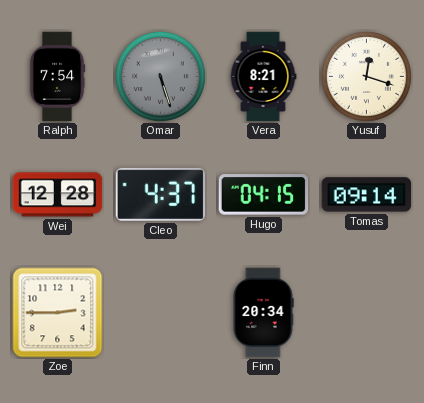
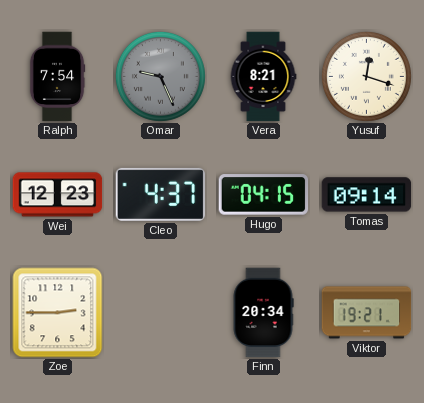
Omar: 5:27 -> 9:26
Wei: 12:28 -> 12:23
Viktor: none -> 19:21
